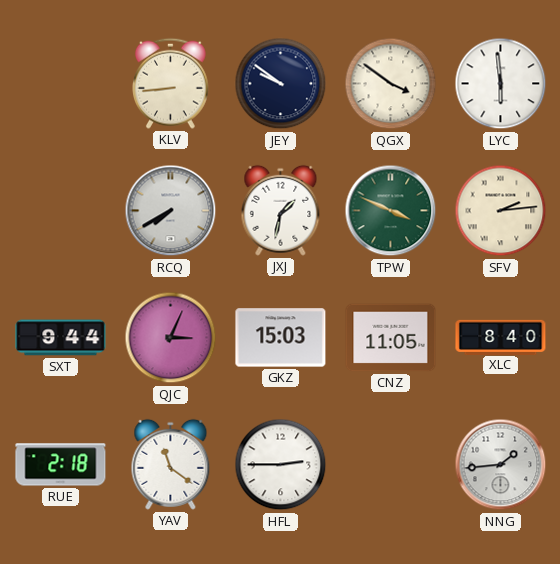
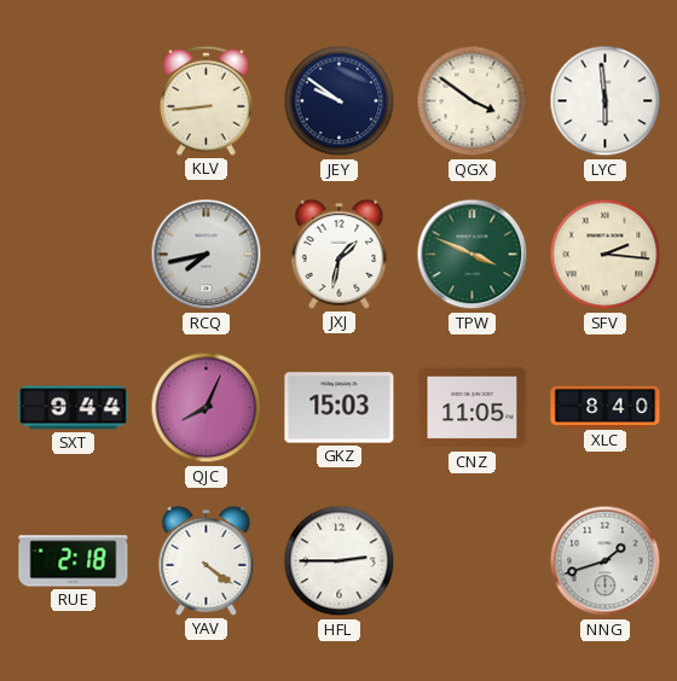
RCQ: 7:40 -> 7:43
SFV: 2:14 -> 2:16
QJC: 3:04 -> 8:04
YAV: 11:21 -> 4:21
NNG: 1:44 -> 1:42
